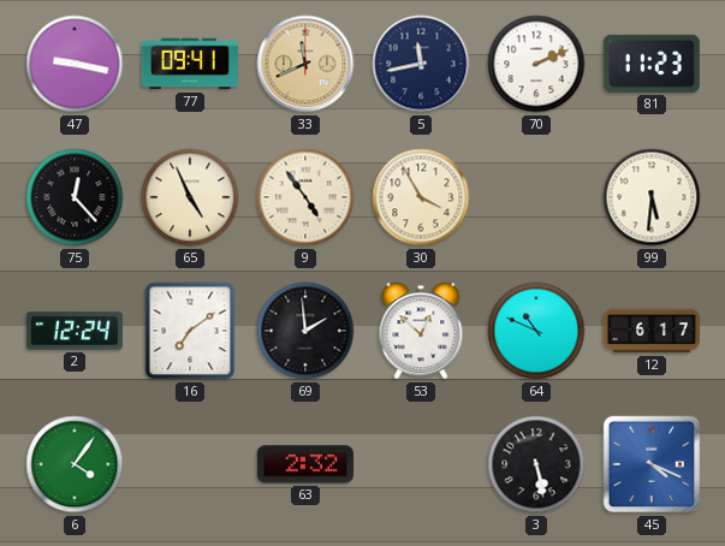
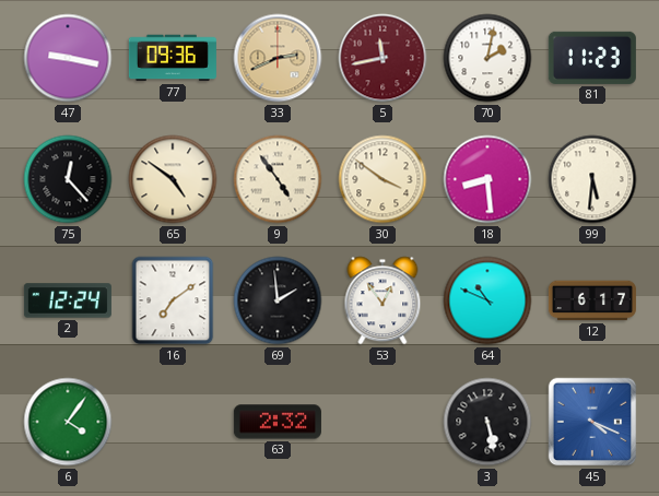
77: 09:41 -> 09:36
33: 11:41 -> 2:41
5 dial: navy -> burgundy
70: 2:11 -> 2:02
65: 4:56 -> 4:51
30: 3:55 -> 3:51
18: none -> 8:29
53: 12:52 -> 12:54
